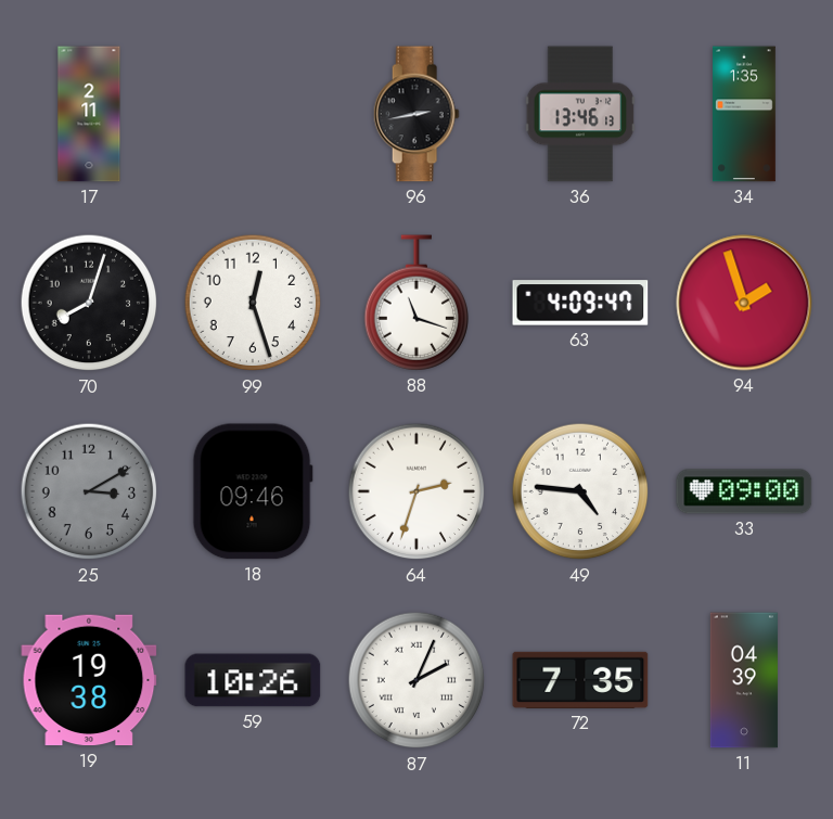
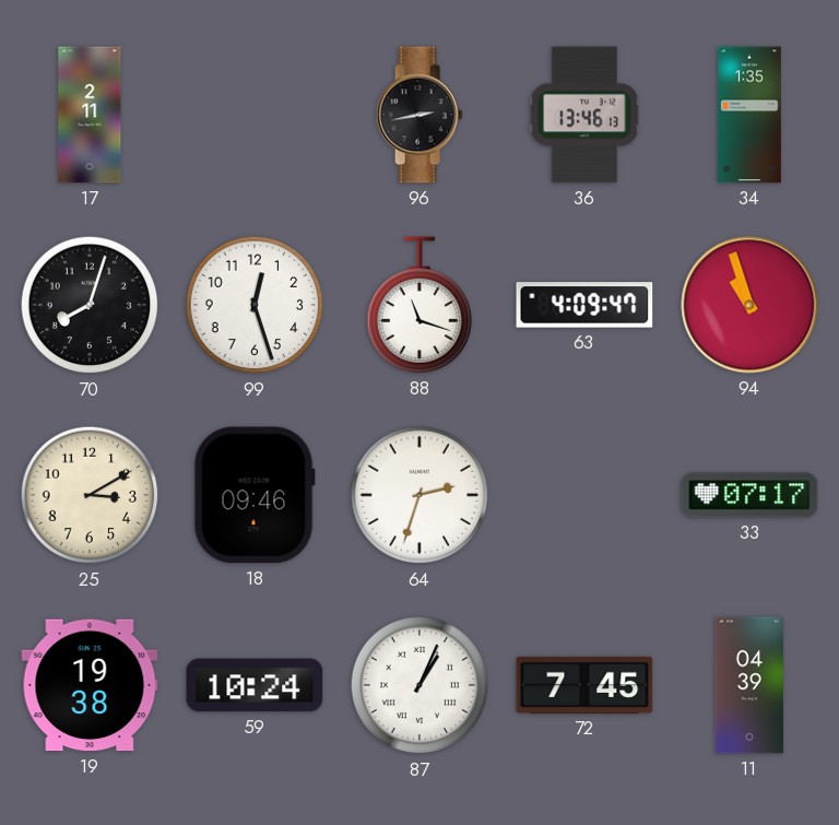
94: 1:57 -> 10:57
25 dial: grey -> cream
49: 4:46 -> none
33: 09:00 -> 07:17
59: 10:26 -> 10:24
87: 2:04 -> 1:04
72: 7:35 -> 7:45
